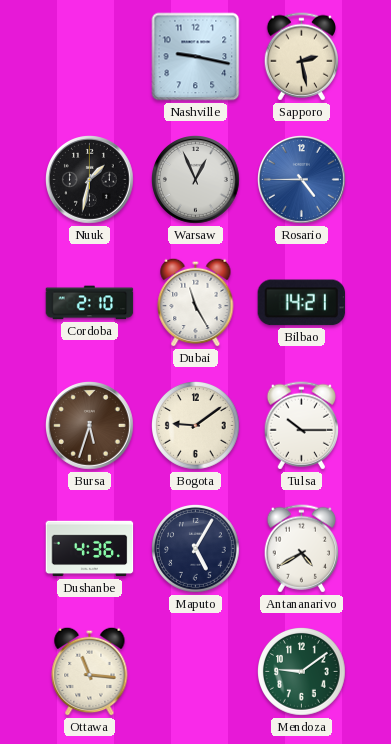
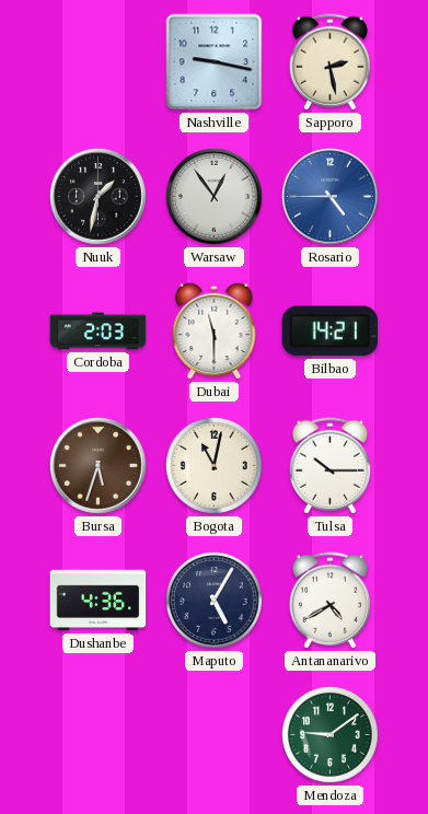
Warsaw: 12:56 -> 12:54
Cordoba: 2:10 -> 2:03
Dubai: 11:25 -> 11:30
Bogota: 9:09 -> 11:02
Ottawa: 11:16 -> none
